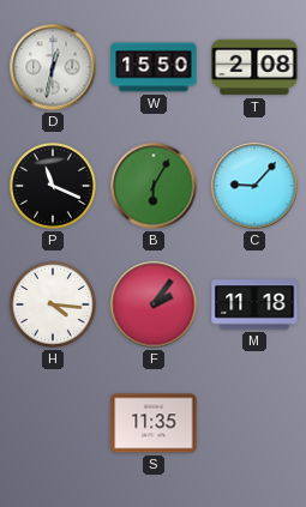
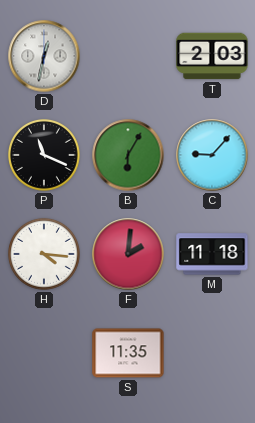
W: 15:50 -> none
T: 2:08 -> 2:03
F: 2:06 -> 2:01
